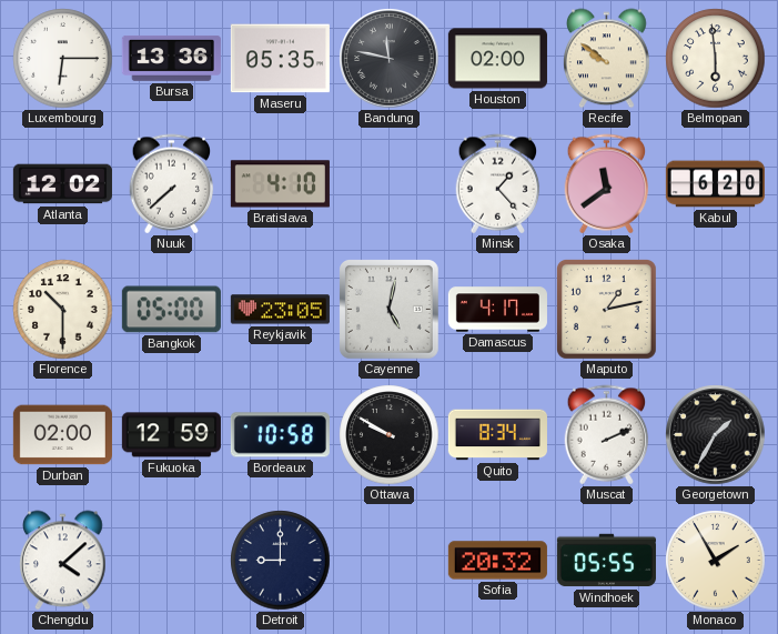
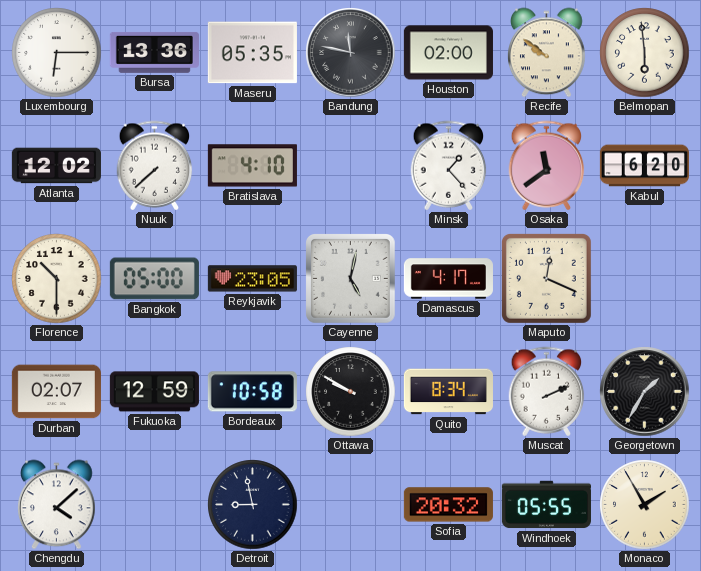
Maputo: 1:13 -> 12:19
Durban: 02:00 -> 02:07
Detroit: 9:00 -> 8:58
